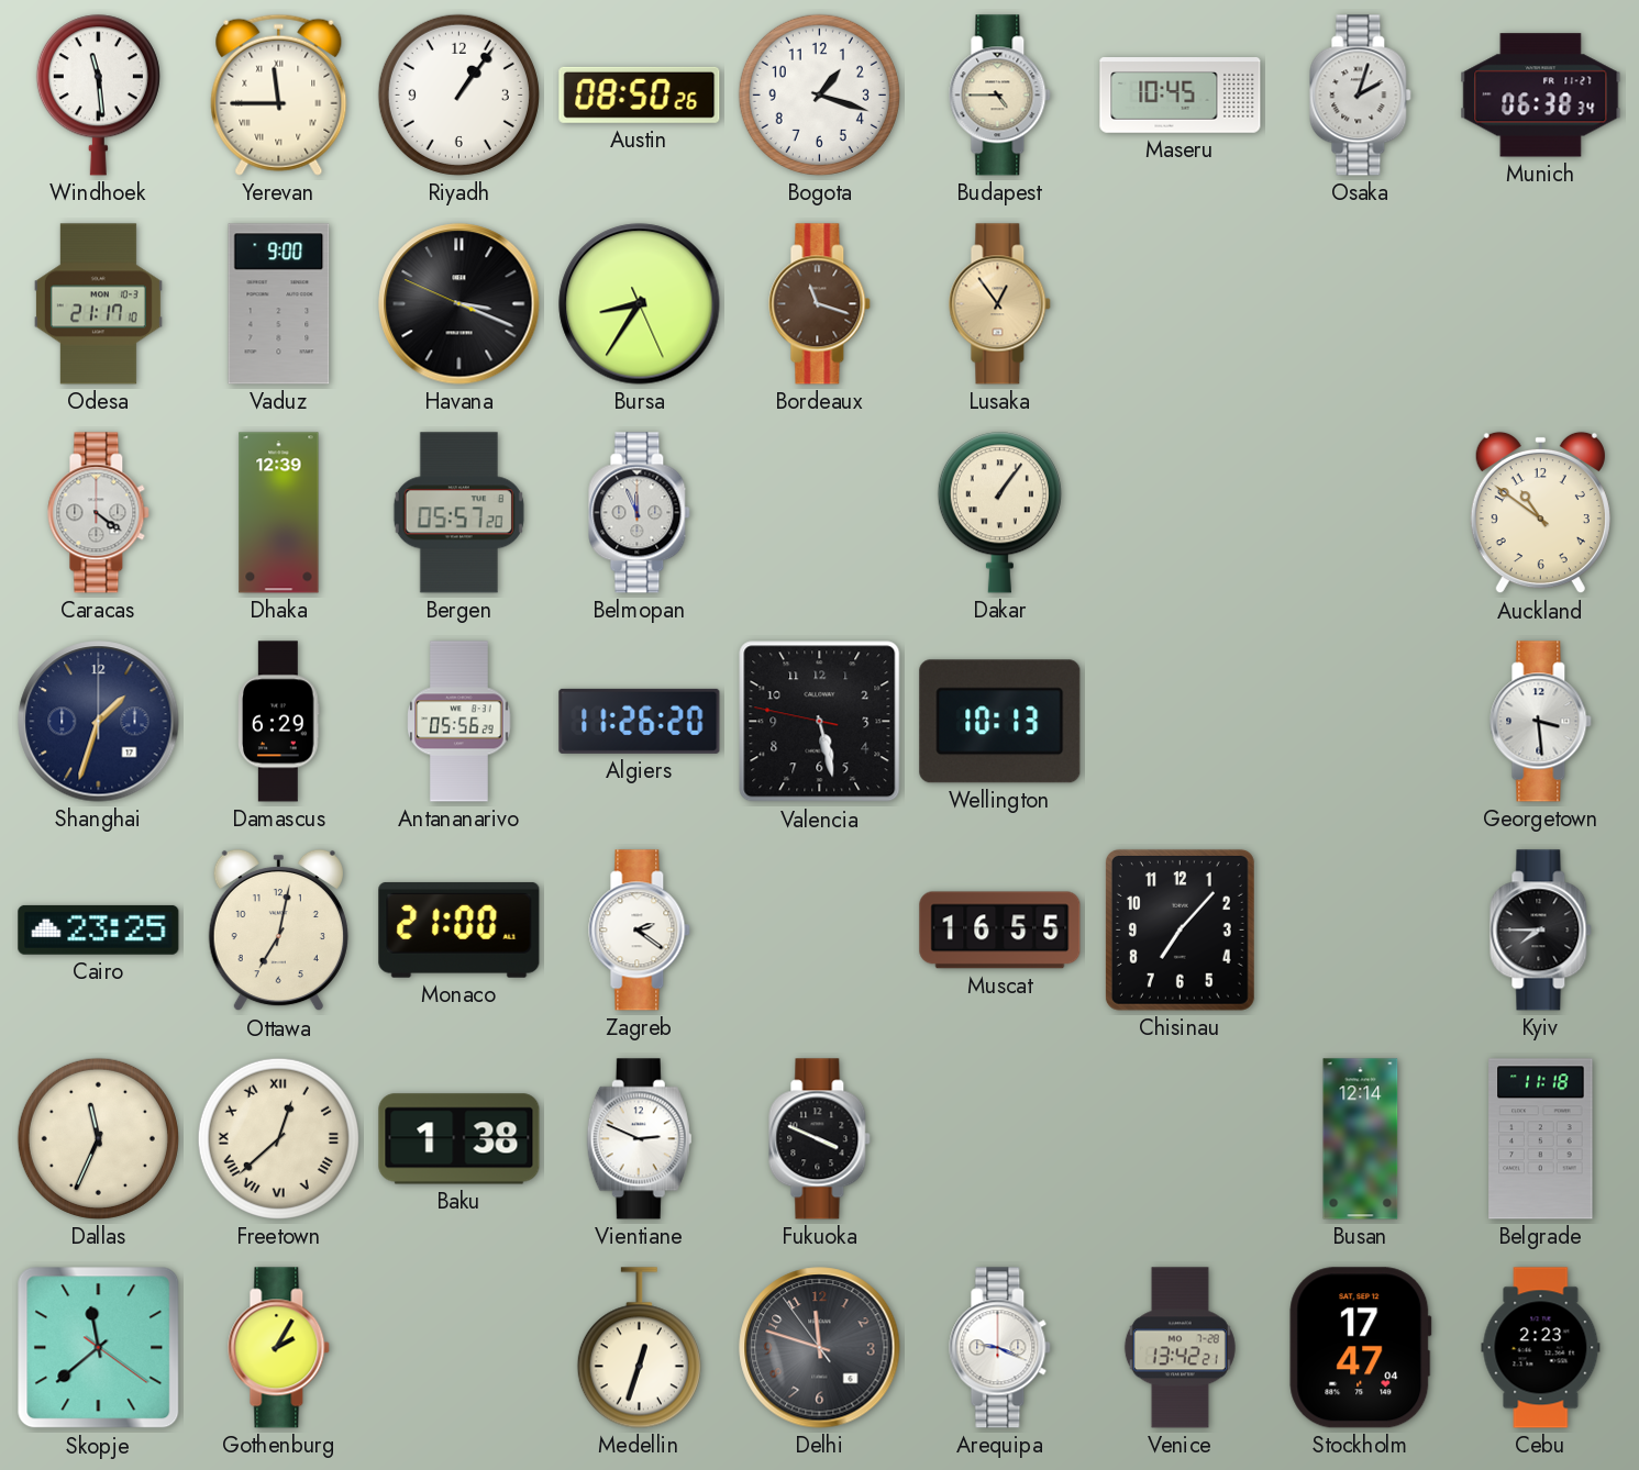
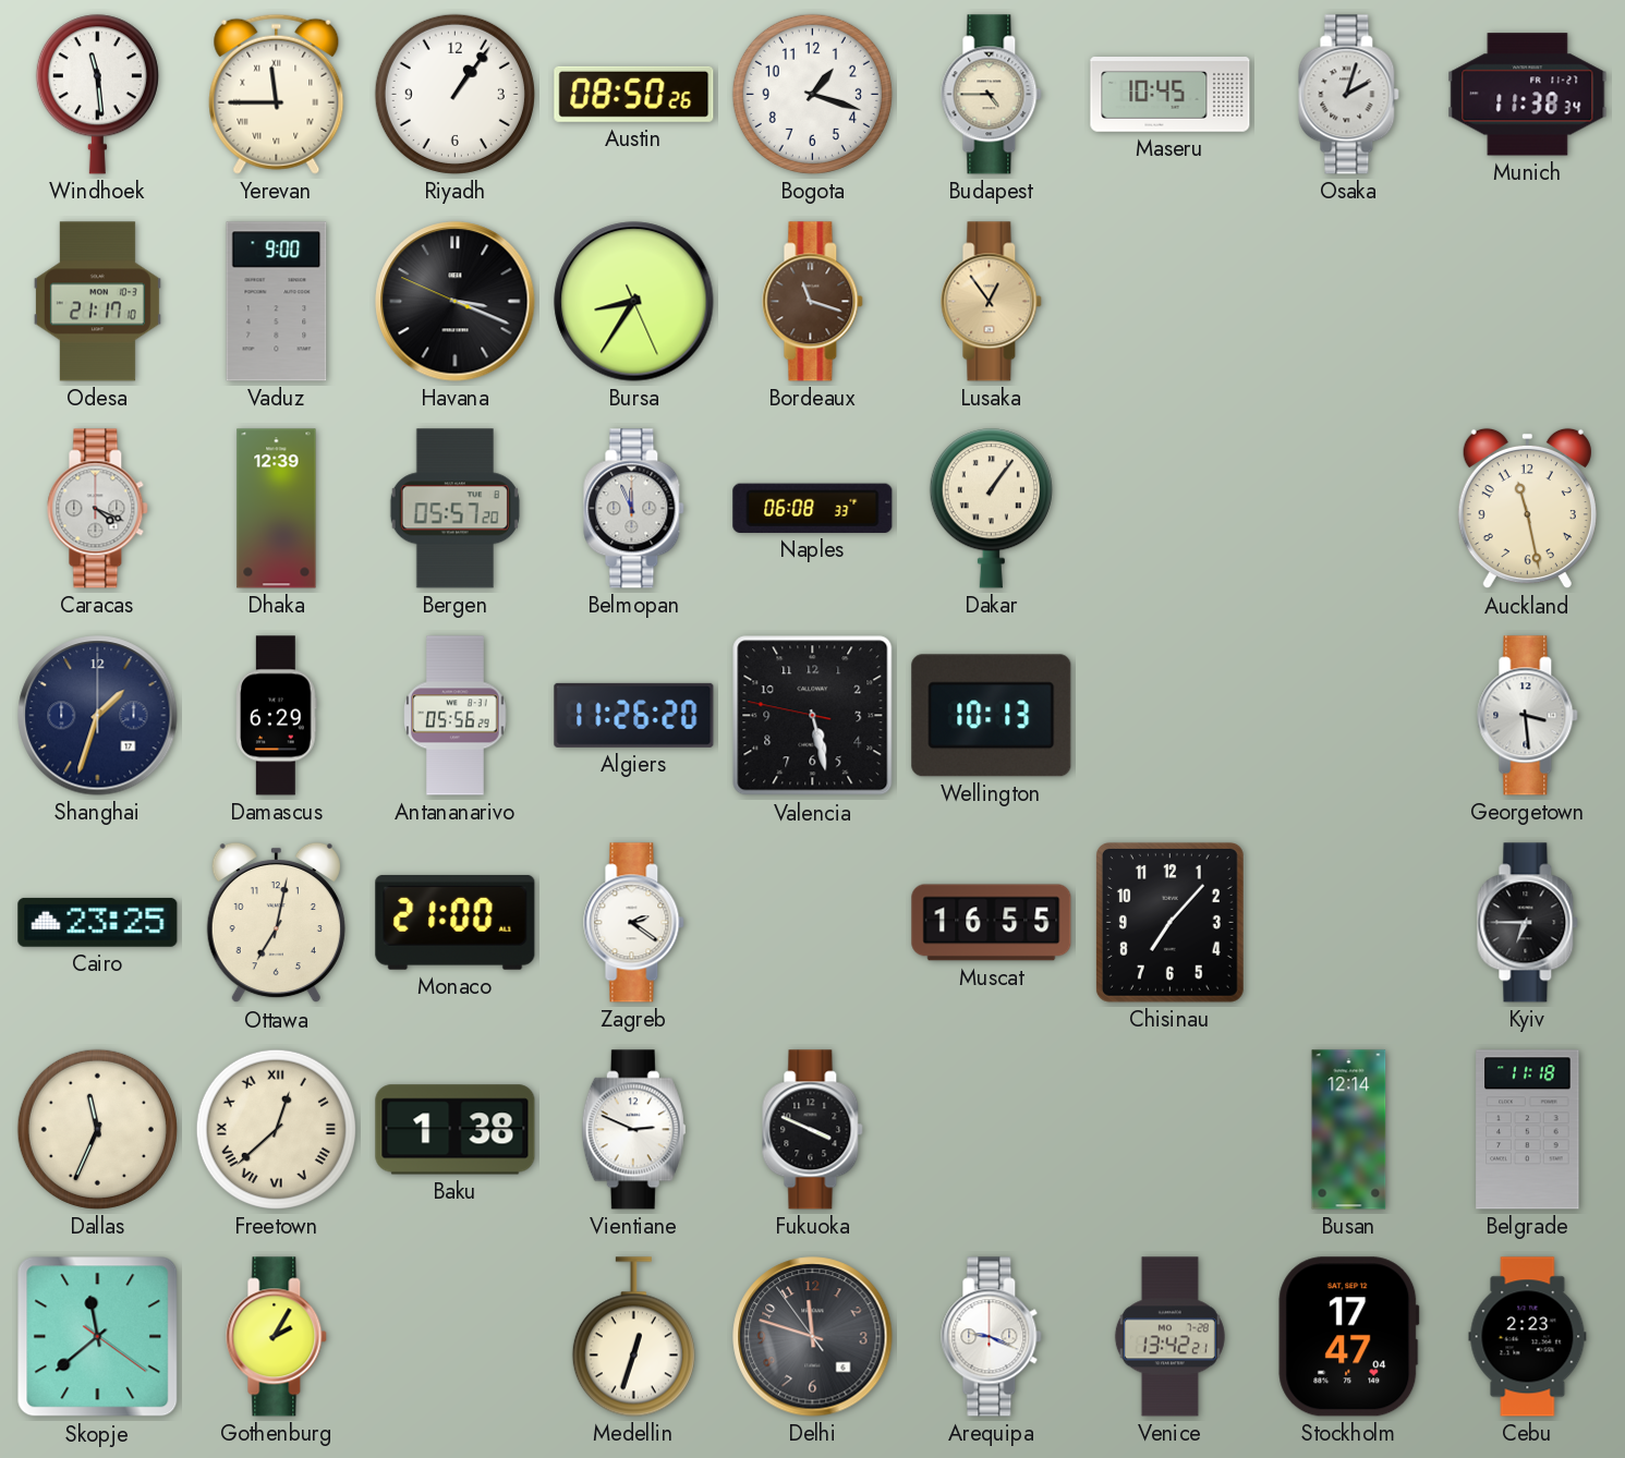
Munich: 06:38 -> 11:38
Caracas: 4:21 -> 4:19
Naples: none -> 06:08
Auckland: 10:51 -> 11:28
Kyiv: 7:45 -> 6:45
